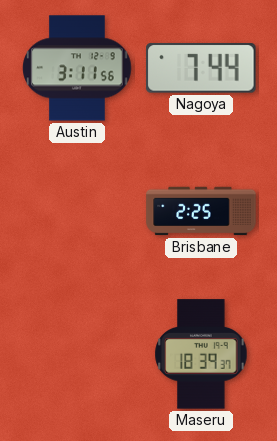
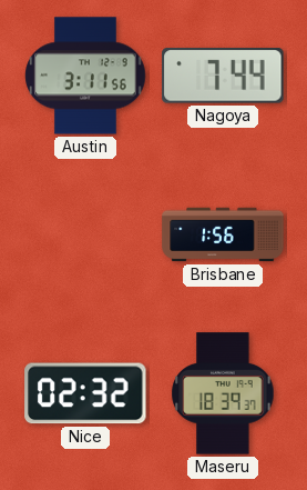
Brisbane: 2:25 -> 1:56
Nice: none -> 02:32
